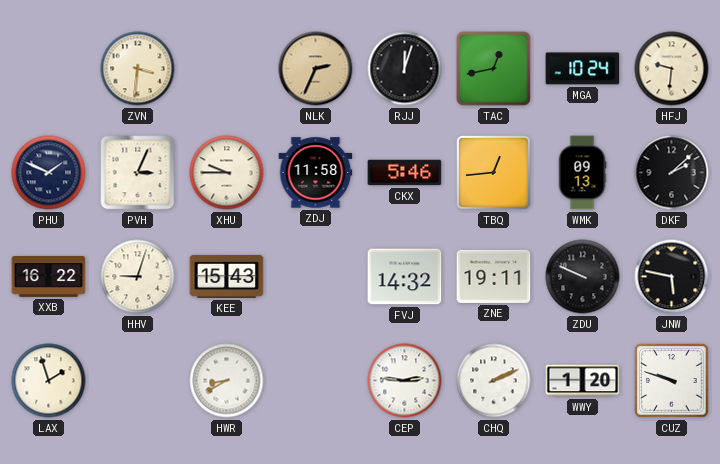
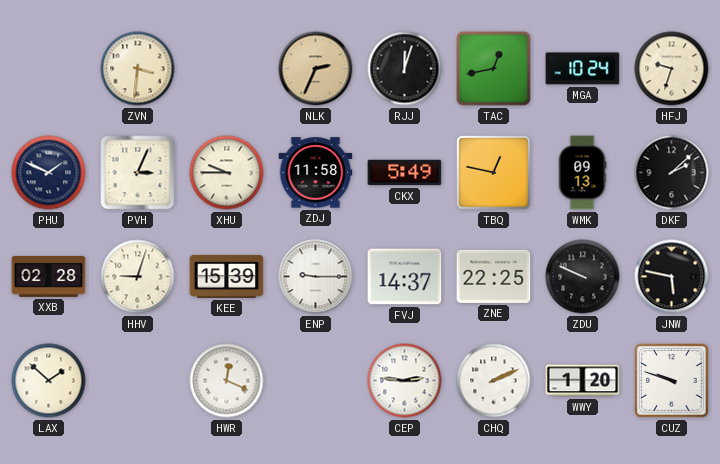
HFJ: 9:31 -> 9:33
CKX: 5:46 -> 5:49
TBQ: 12:44 -> 12:47
XXB: 16:22 -> 02:28
KEE: 15:43 -> 15:39
ENP: none -> 9:15
FVJ: 14:32 -> 14:37
ZNE: 19:11 -> 22:25
LAX: 1:57 -> 1:52
HWR: 8:40 -> 12:19
